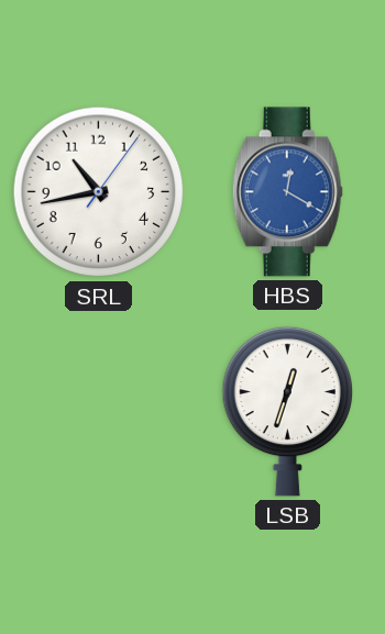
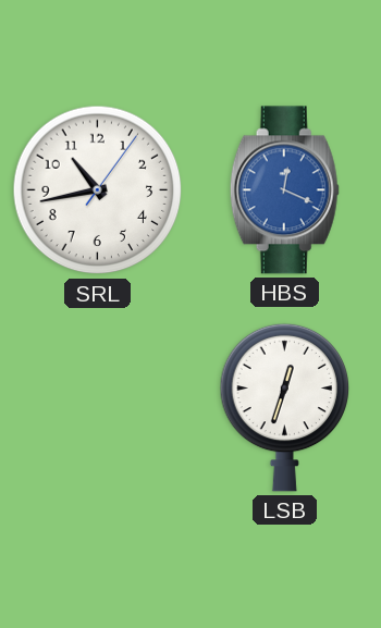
HBS: 12:20 -> 12:19
